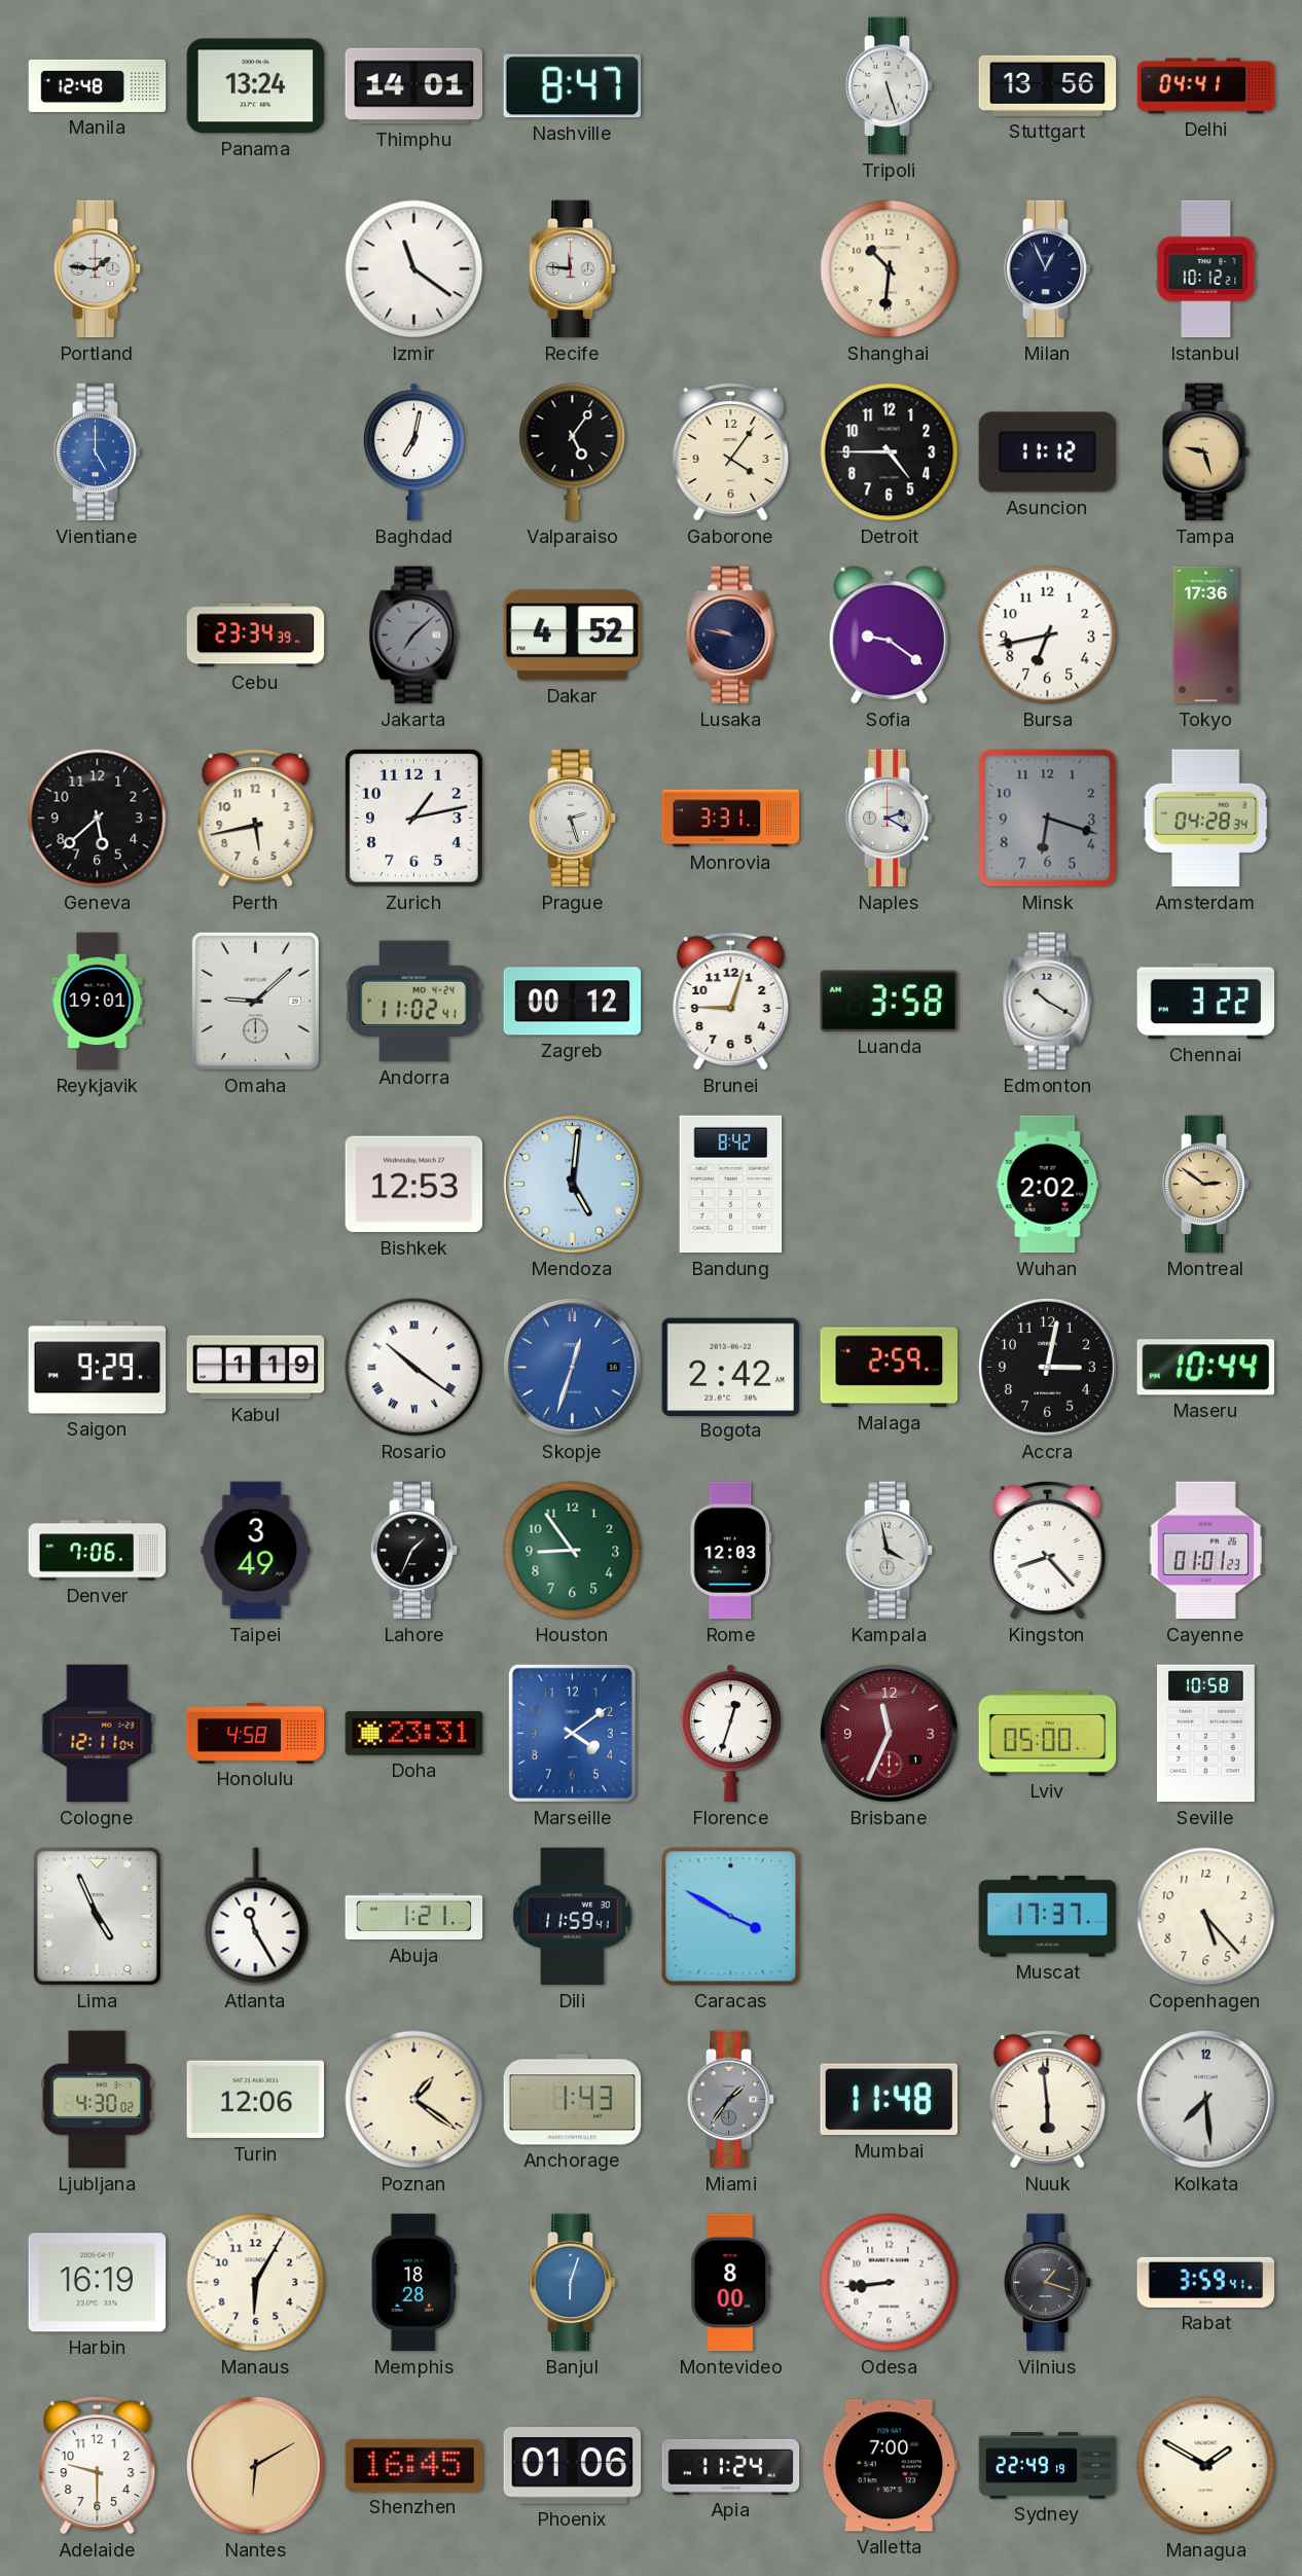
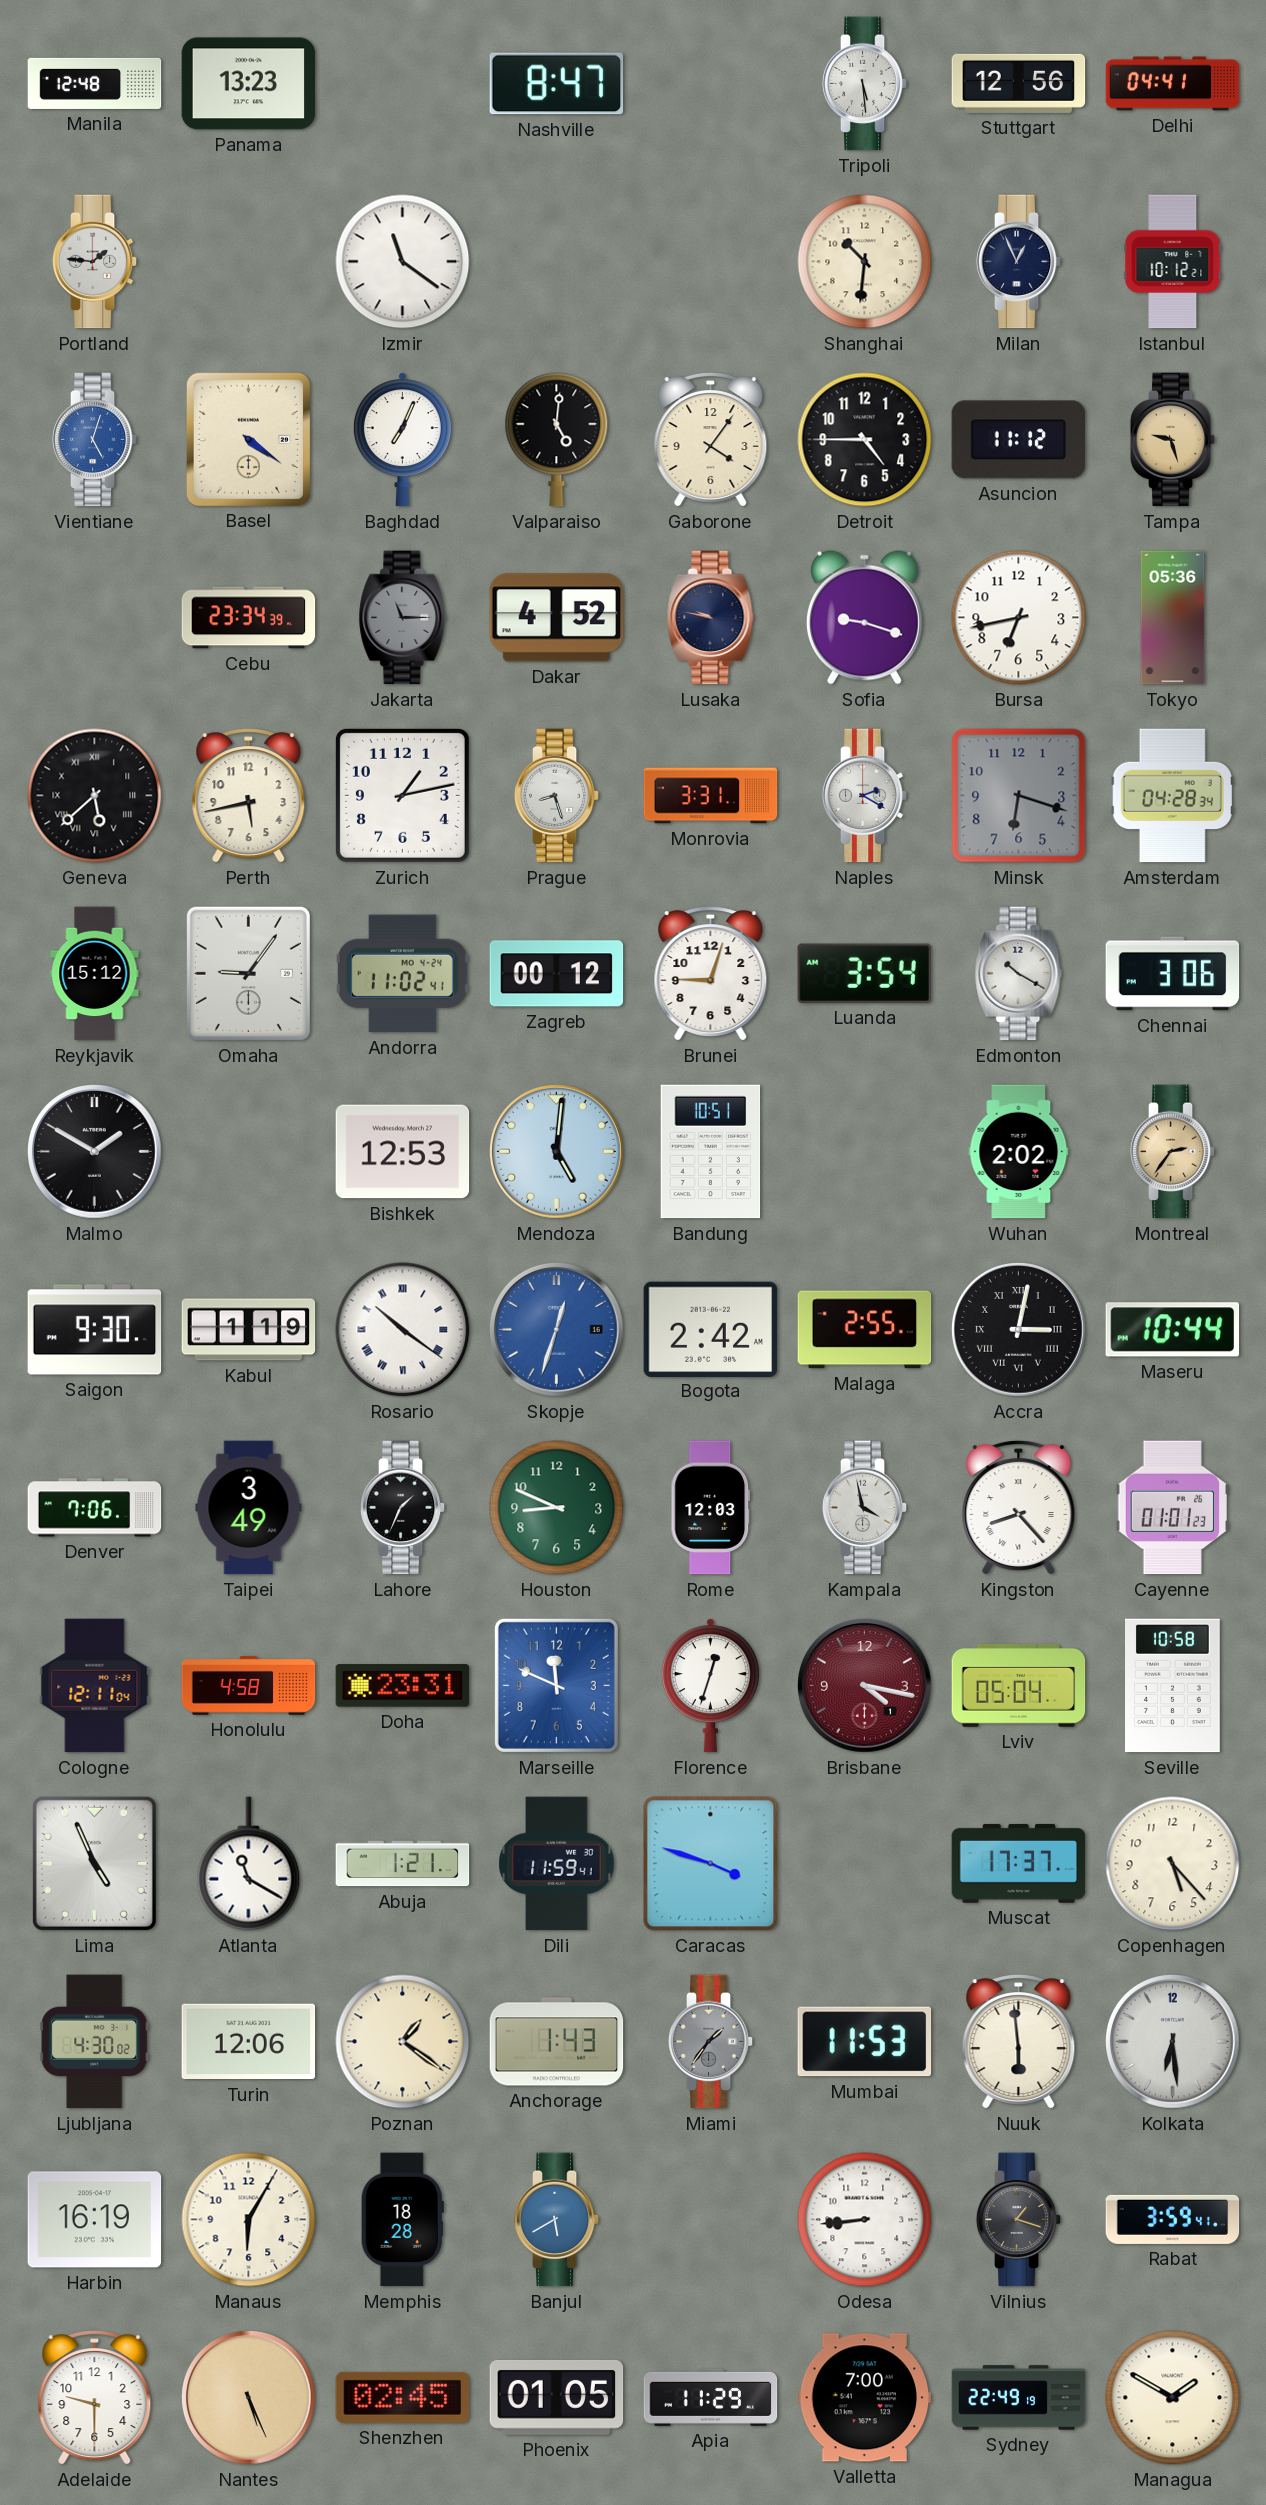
Panama: 13:24 -> 13:23
Thimphu: 14:01 -> none
Tripoli: 5:27 -> 5:29
Stuttgart: 13:56 -> 12:56
Recife: 11:46 -> none
Vientiane: 5:00 -> 5:03
Basel: none -> 4:21
Baghdad: 7:02 -> 7:04
Valparaiso: 5:06 -> 5:01
Jakarta: 7:08 -> 11:15
Sofia: 9:21 -> 9:18
Tokyo: 17:36 -> 05:36
Geneva numerals: Arabic -> Roman
Prague: 2:27 -> 8:27
Reykjavik: 19:01 -> 15:12
Omaha: 9:08 -> 9:06
Luanda: 3:58 -> 3:54
Chennai: 3:22 -> 3:06
Malmo: none -> 1:50
Bandung: 8:42 -> 10:51
Montreal: 2:51 -> 2:36
Saigon: 9:29 -> 9:30
Malaga: 2:59 -> 2:55
Accra numerals: Arabic -> Roman
Houston: 8:54 -> 8:49
Marseille: 4:09 -> 11:49
Brisbane: 11:34 -> 4:17
Lviv: 05:00 -> 05:04
Atlanta: 11:25 -> 11:20
Caracas: 3:50 -> 3:48
Mumbai: 11:48 -> 11:53
Kolkata: 7:29 -> 6:29
Banjul: 6:03 -> 5:40
Montevideo: 8:00 -> none
Nantes: 6:10 -> 5:26
Shenzhen: 16:45 -> 02:45
Phoenix: 01:06 -> 01:05
Apia: 11:24 -> 11:29
